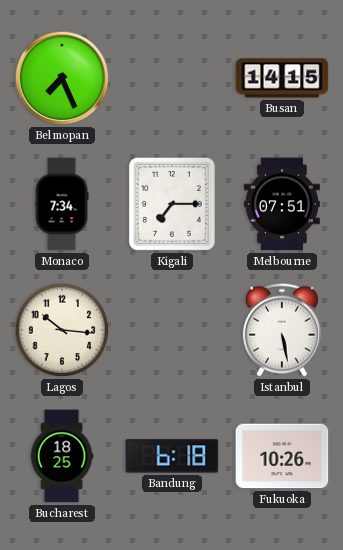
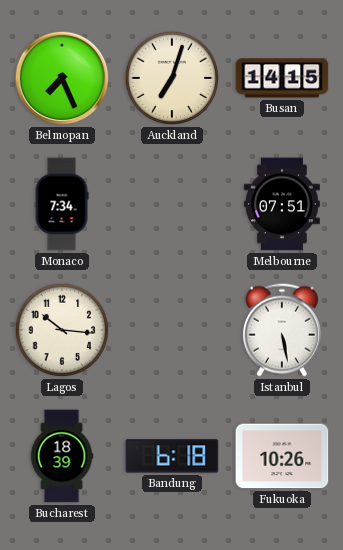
Auckland: none -> 7:03
Kigali: 7:15 -> none
Bucharest: 18:25 -> 18:39
